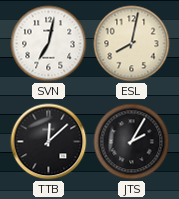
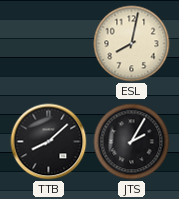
SVN: 7:02 -> none
TTB: 12:08 -> 8:08
